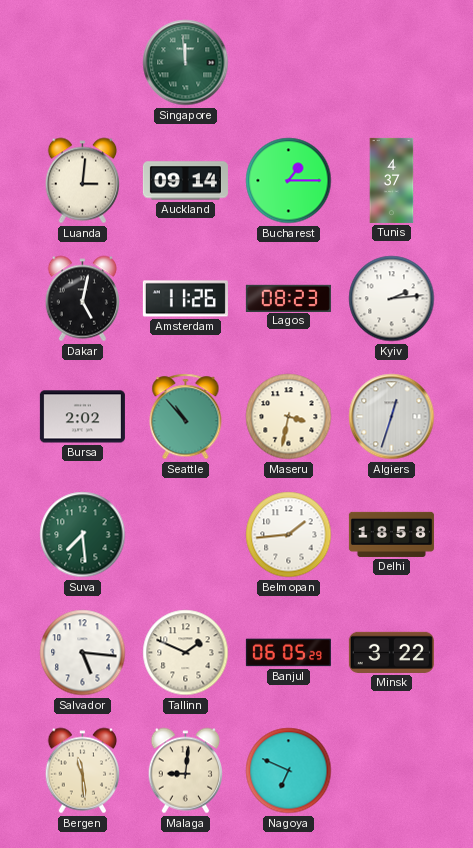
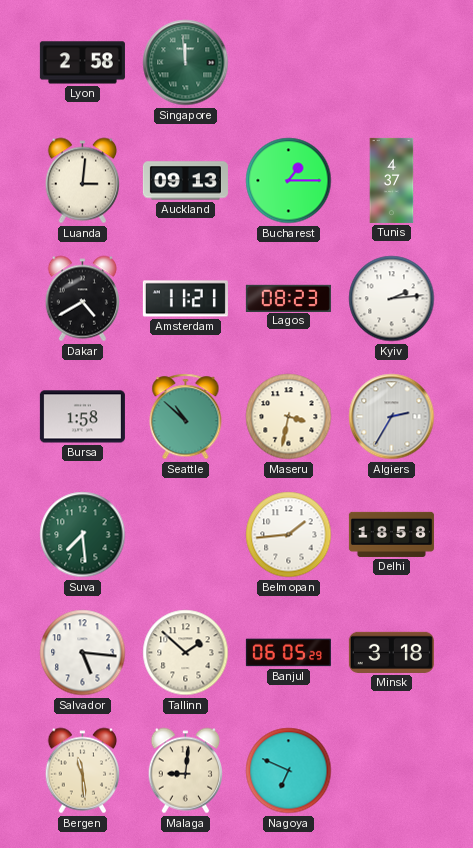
Lyon: none -> 2:58
Auckland: 09:14 -> 09:13
Dakar: 5:02 -> 4:40
Amsterdam: 11:26 -> 11:21
Bursa: 2:02 -> 1:58
Seattle: 10:53 -> 10:52
Algiers: 12:33 -> 2:35
Tallinn: 1:49 -> 1:52
Minsk: 3:22 -> 3:18
